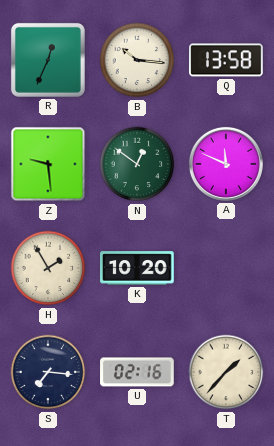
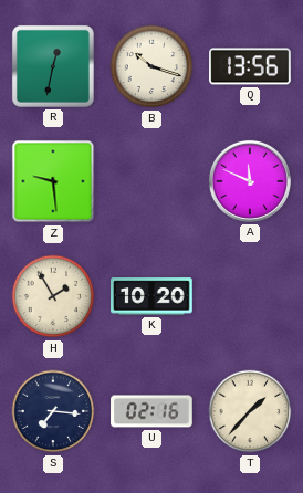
R: 12:34 -> 12:32
B: 10:16 -> 10:18
Q: 13:58 -> 13:56
N: 12:51 -> none
